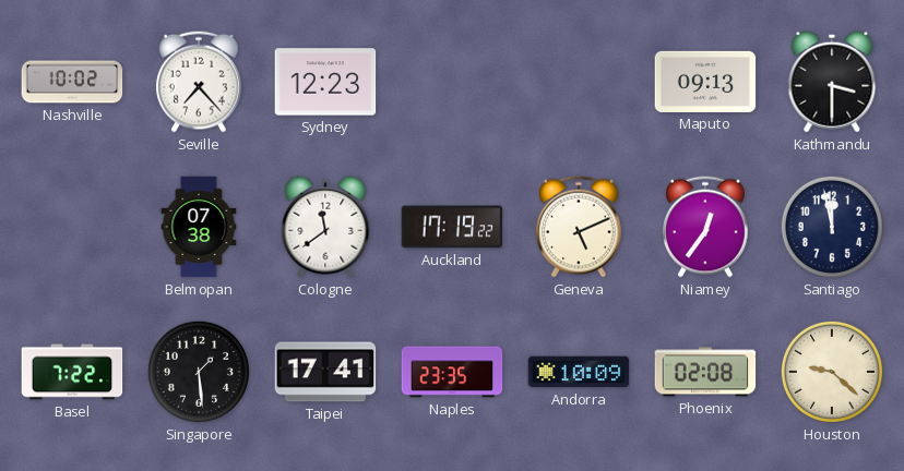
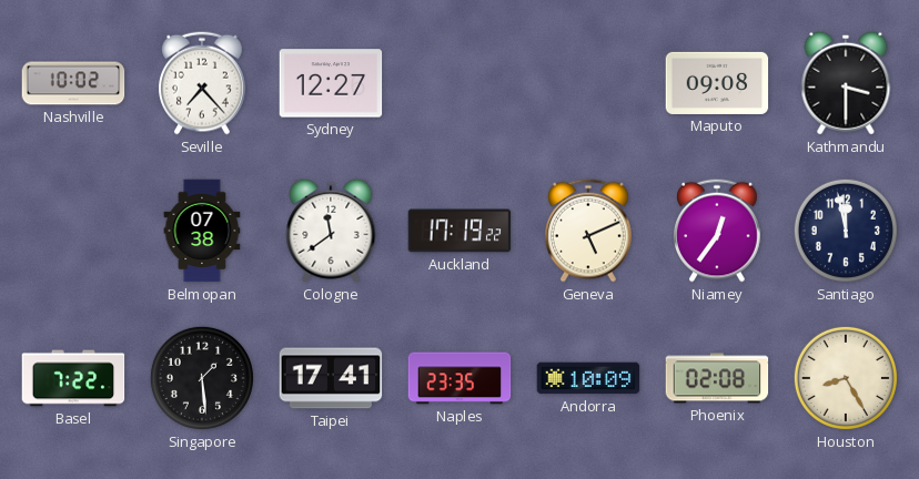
Sydney: 12:23 -> 12:27
Maputo: 09:13 -> 09:08
Houston: 9:22 -> 8:25
